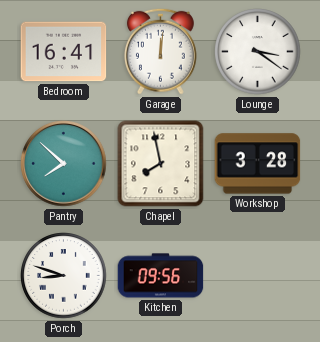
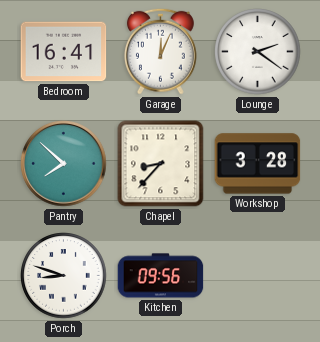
Garage: 12:01 -> 12:04
Lounge: 3:21 -> 2:21
Chapel: 7:58 -> 8:37
